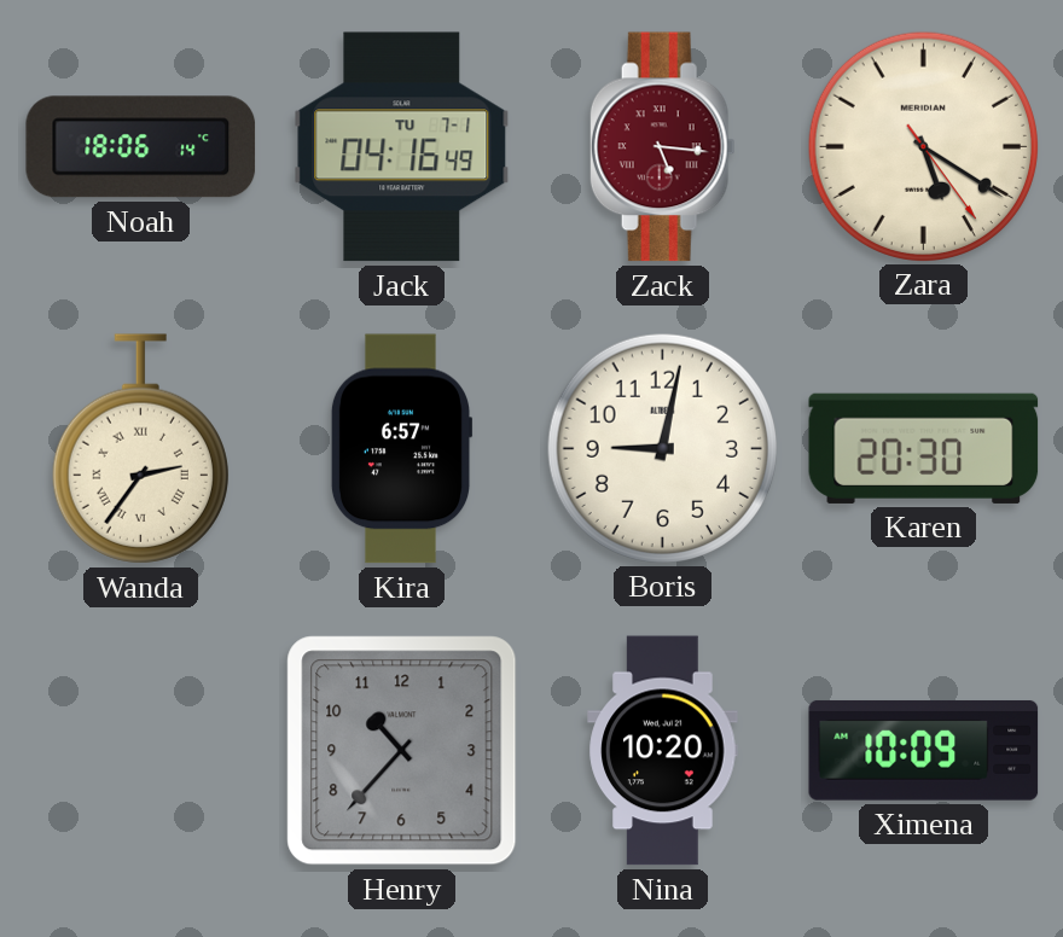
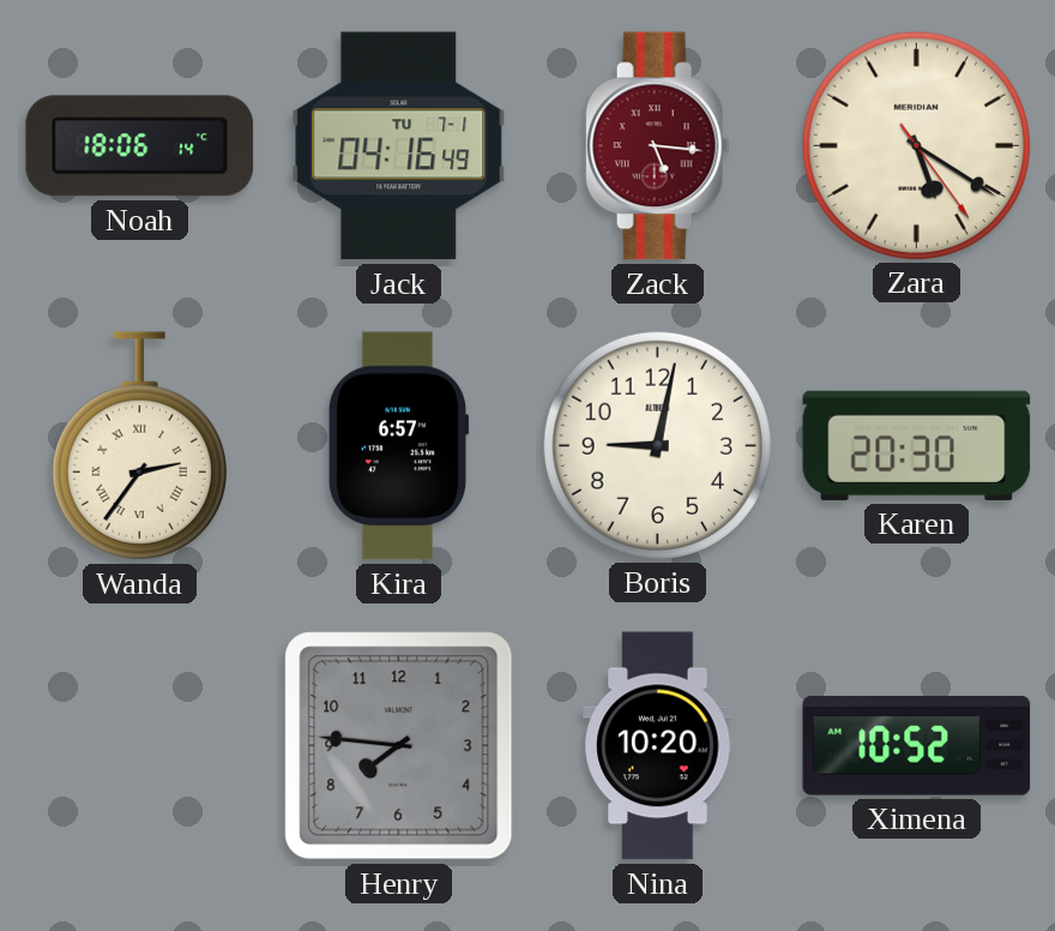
Henry: 10:37 -> 7:46
Ximena: 10:09 -> 10:52
